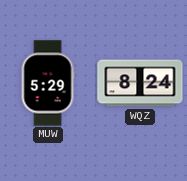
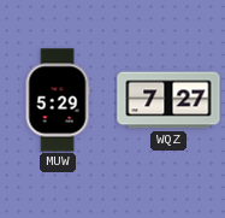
WQZ: 8:24 -> 7:27
